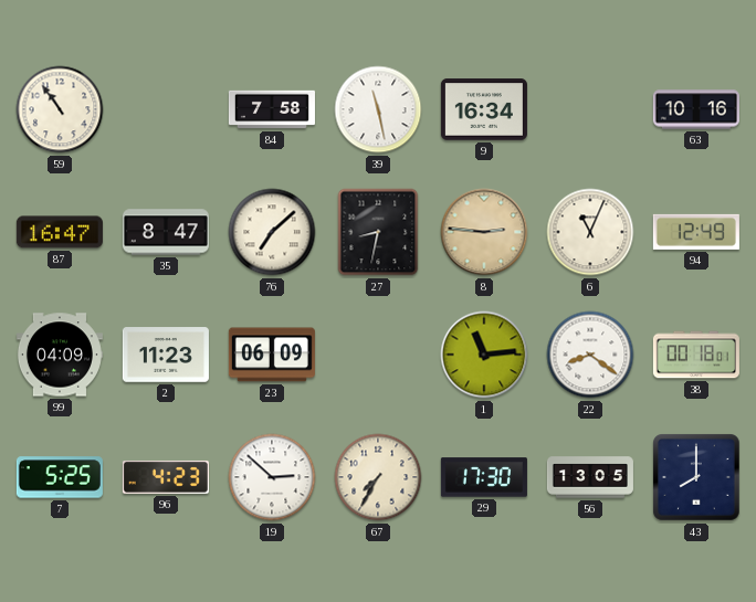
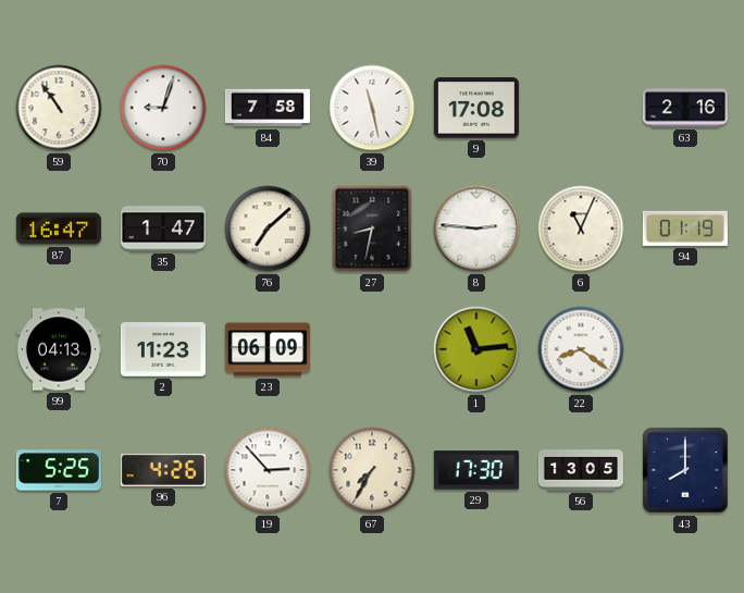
70: none -> 9:03
9: 16:34 -> 17:08
63: 10:16 -> 2:16
35: 8:47 -> 1:47
8 dial: champagne -> white
94: 12:49 -> 01:19
99: 04:09 -> 04:13
38: 00:18 -> none
96: 4:23 -> 4:26
19: 2:52 -> 2:53
